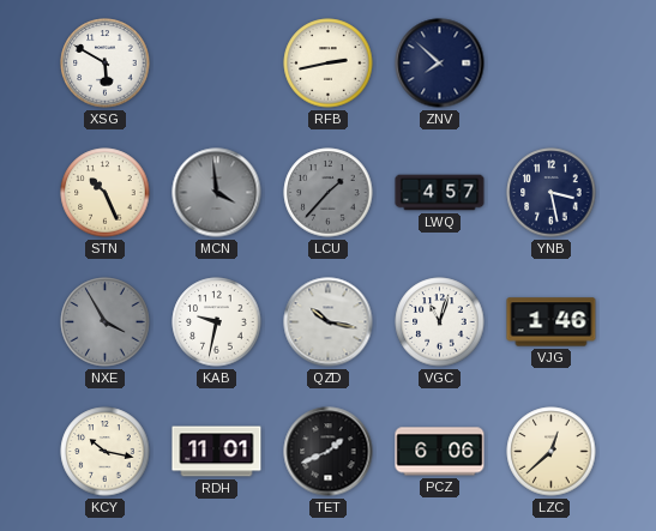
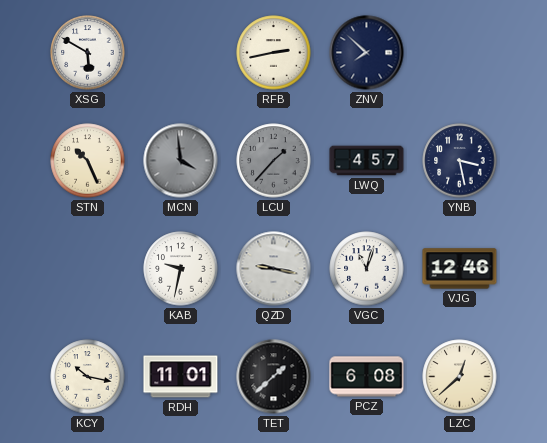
NXE: 3:55 -> none
QZD: 10:17 -> 9:17
VJG: 1:46 -> 12:46
TET: 1:41 -> 1:38
PCZ: 6:06 -> 6:08
